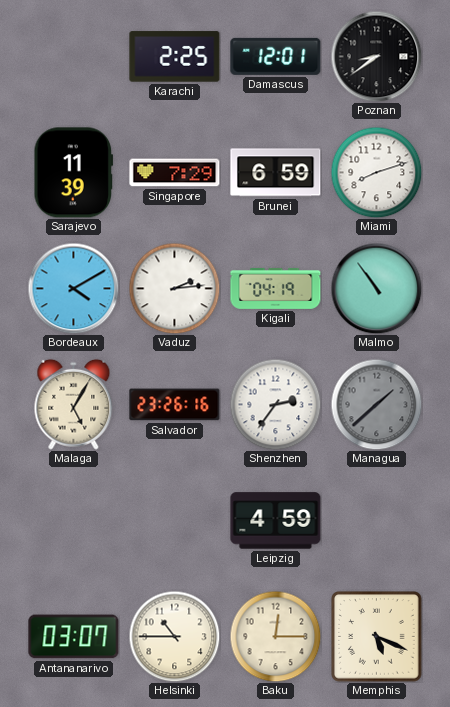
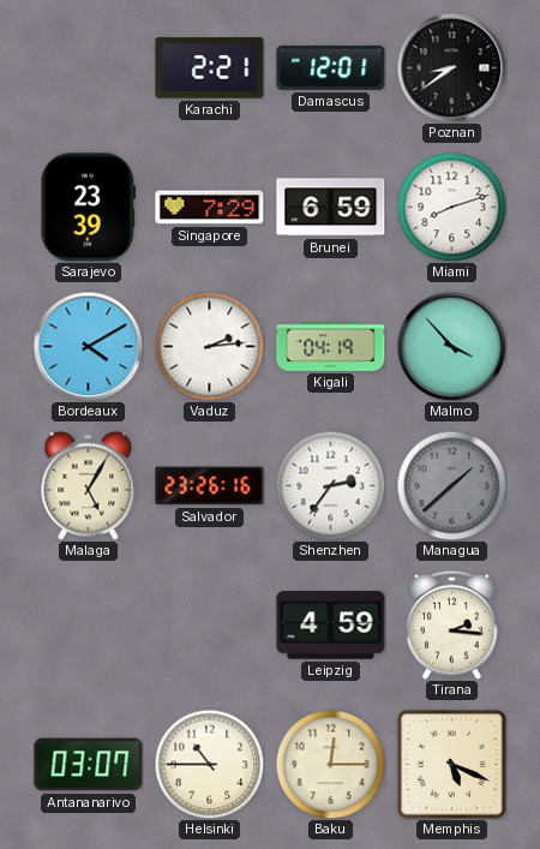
Karachi: 2:25 -> 2:21
Sarajevo: 11:39 -> 23:39
Malmo: 10:54 -> 3:53
Tirana: none -> 2:16
